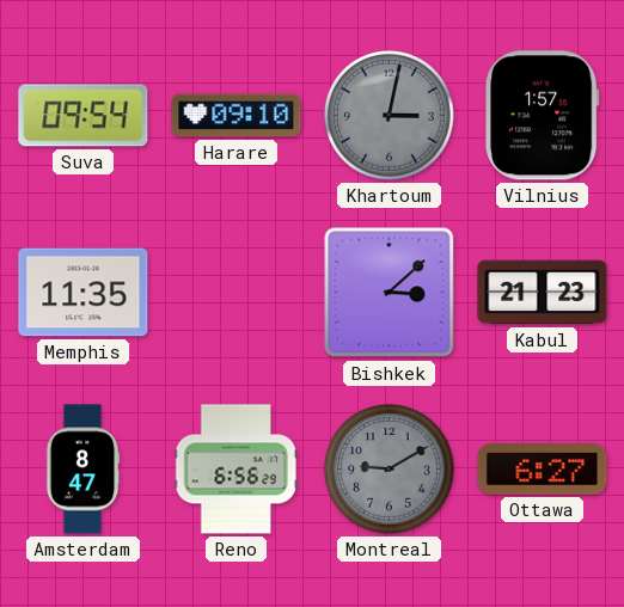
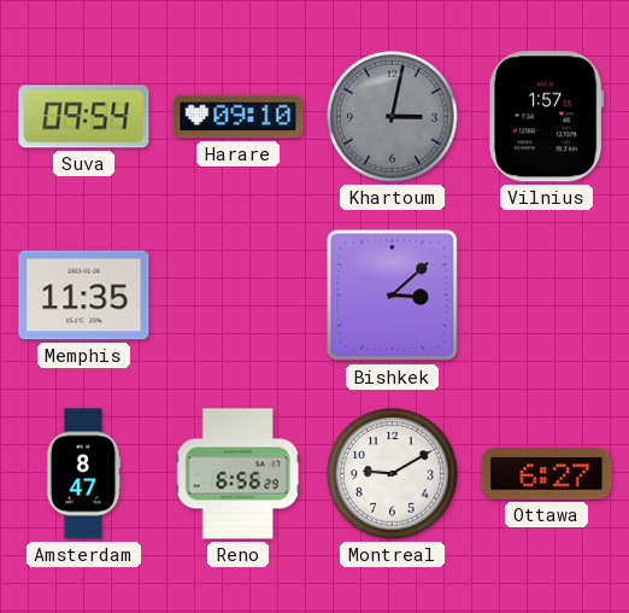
Kabul: 21:23 -> none
Montreal dial: grey -> white
